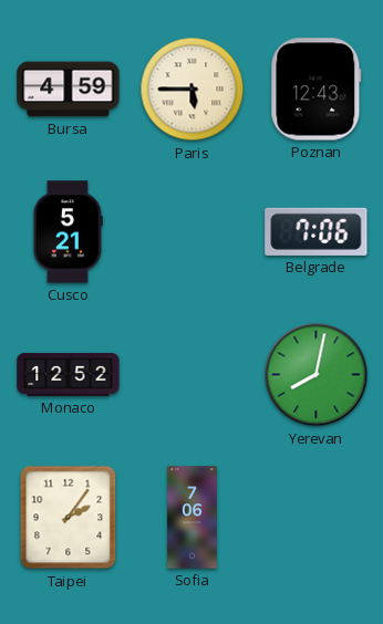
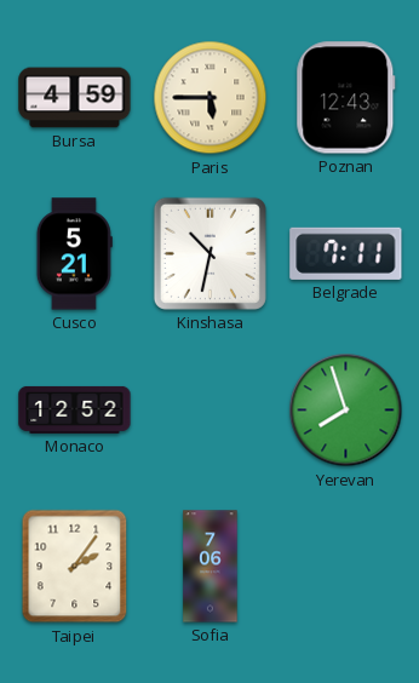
Kinshasa: none -> 10:32
Belgrade: 7:06 -> 7:11
Yerevan: 8:02 -> 7:57
